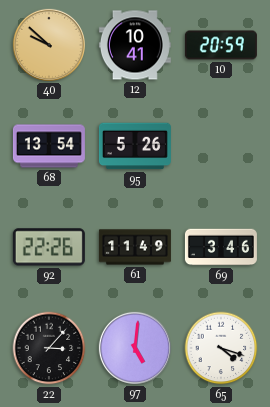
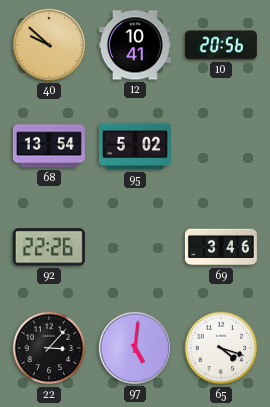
10: 20:59 -> 20:56
95: 5:26 -> 5:02
61: 11:49 -> none
